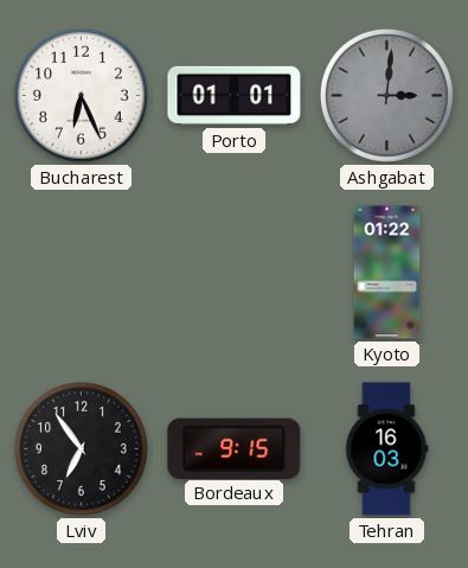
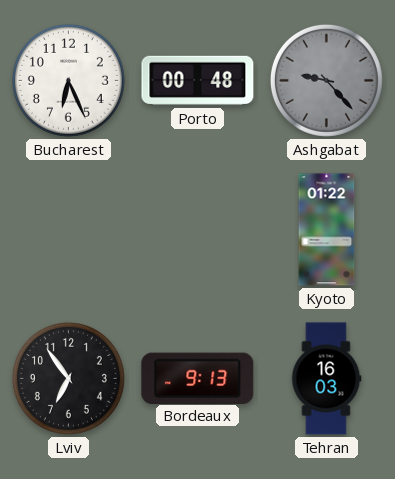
Porto: 01:01 -> 00:48
Ashgabat: 3:01 -> 9:23
Bordeaux: 9:15 -> 9:13
